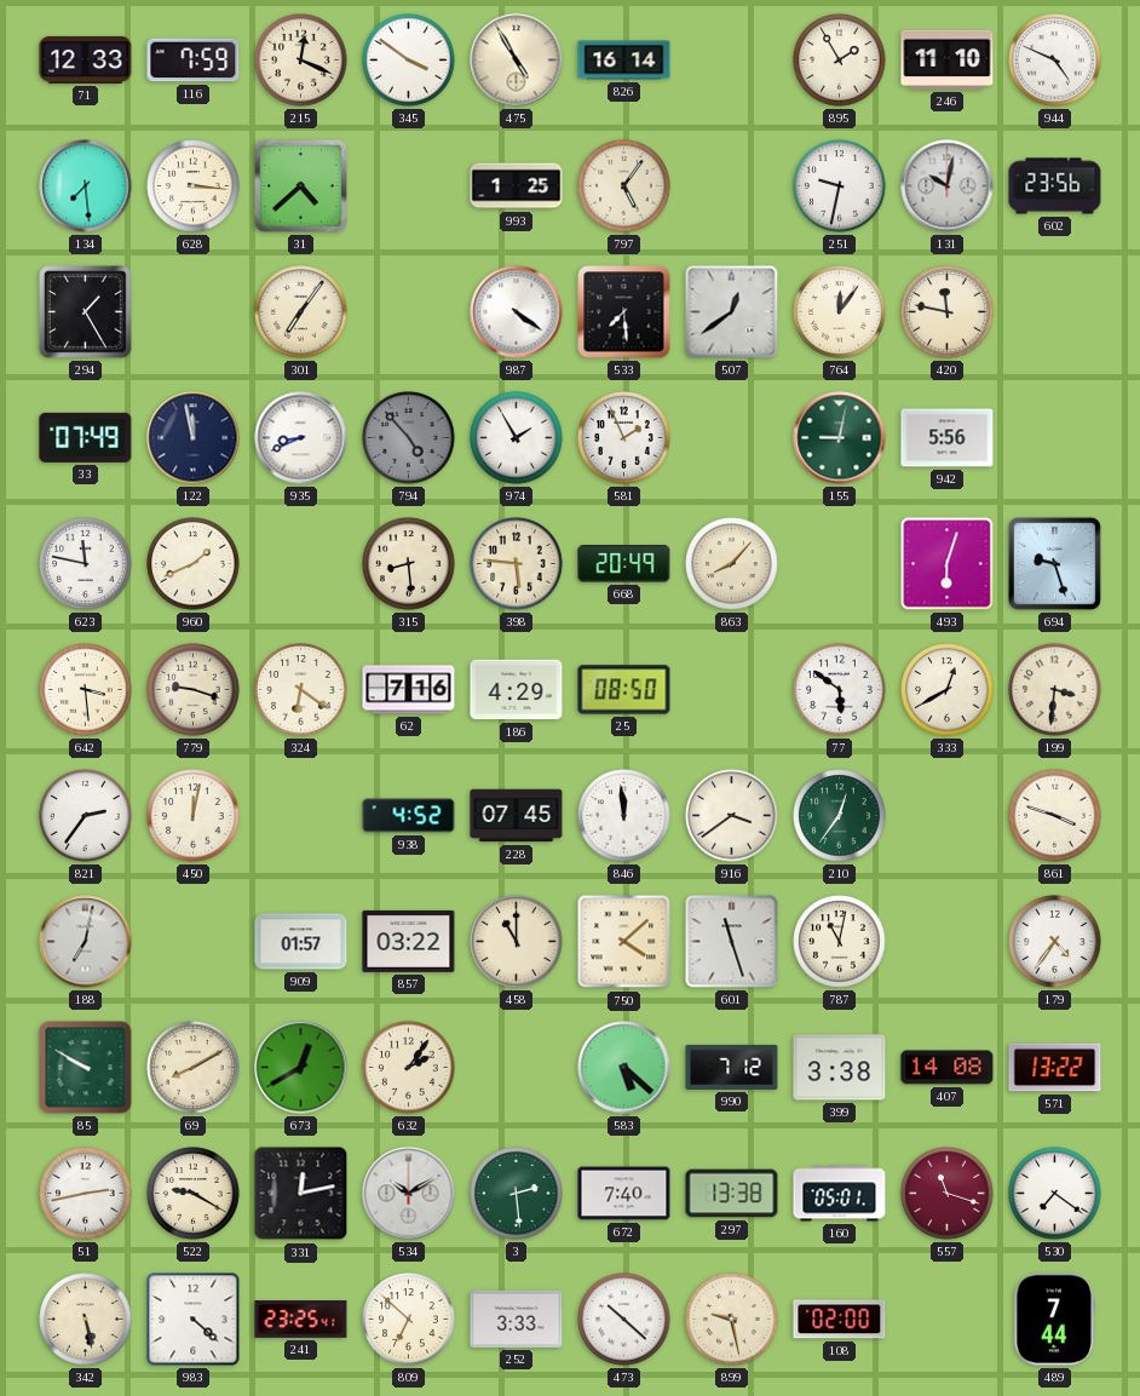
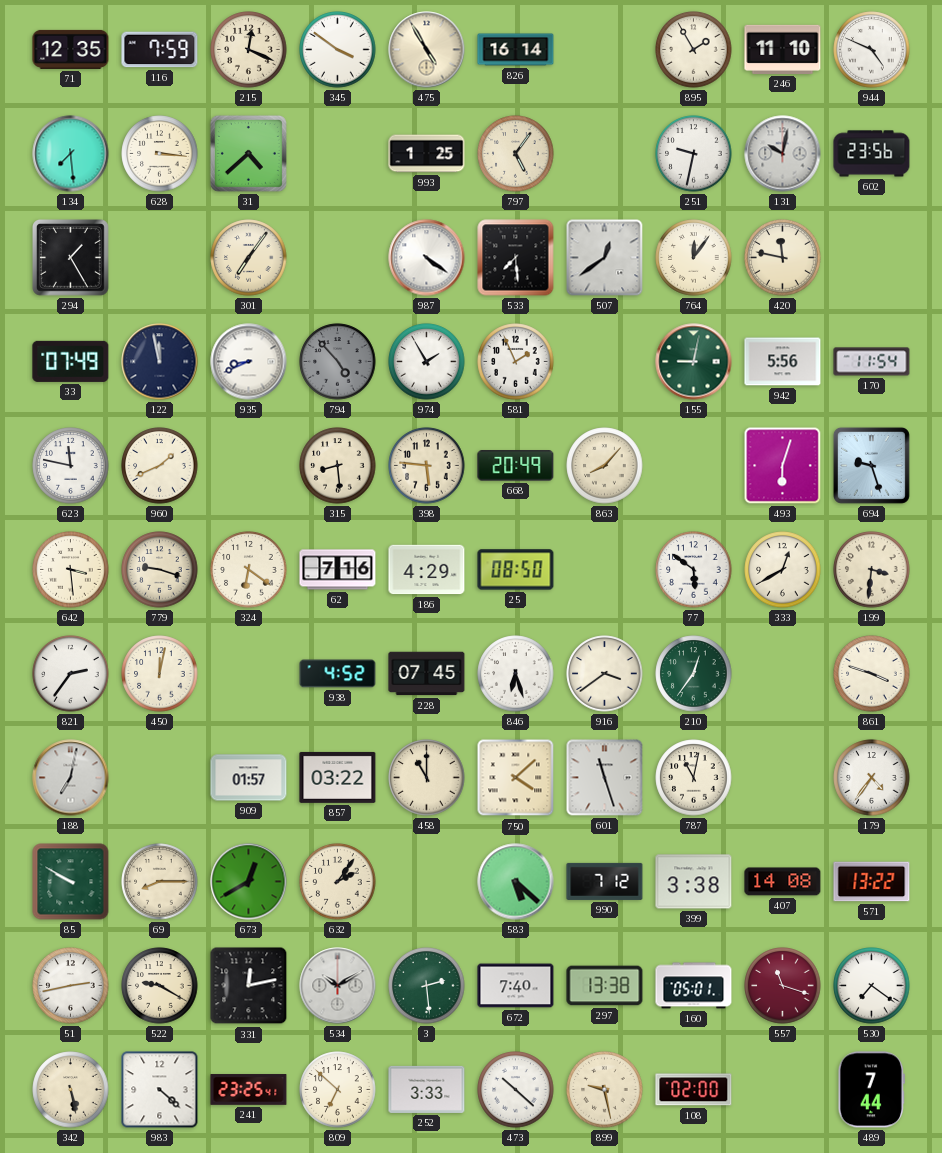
71: 12:33 -> 12:35
170: none -> 11:54
846: 11:59 -> 6:27
69: 8:10 -> 8:15
